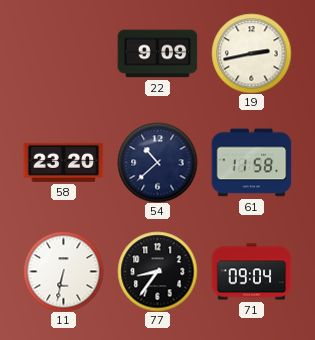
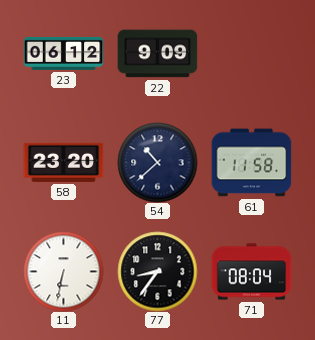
23: none -> 06:12
19: 2:43 -> none
71: 09:04 -> 08:04
